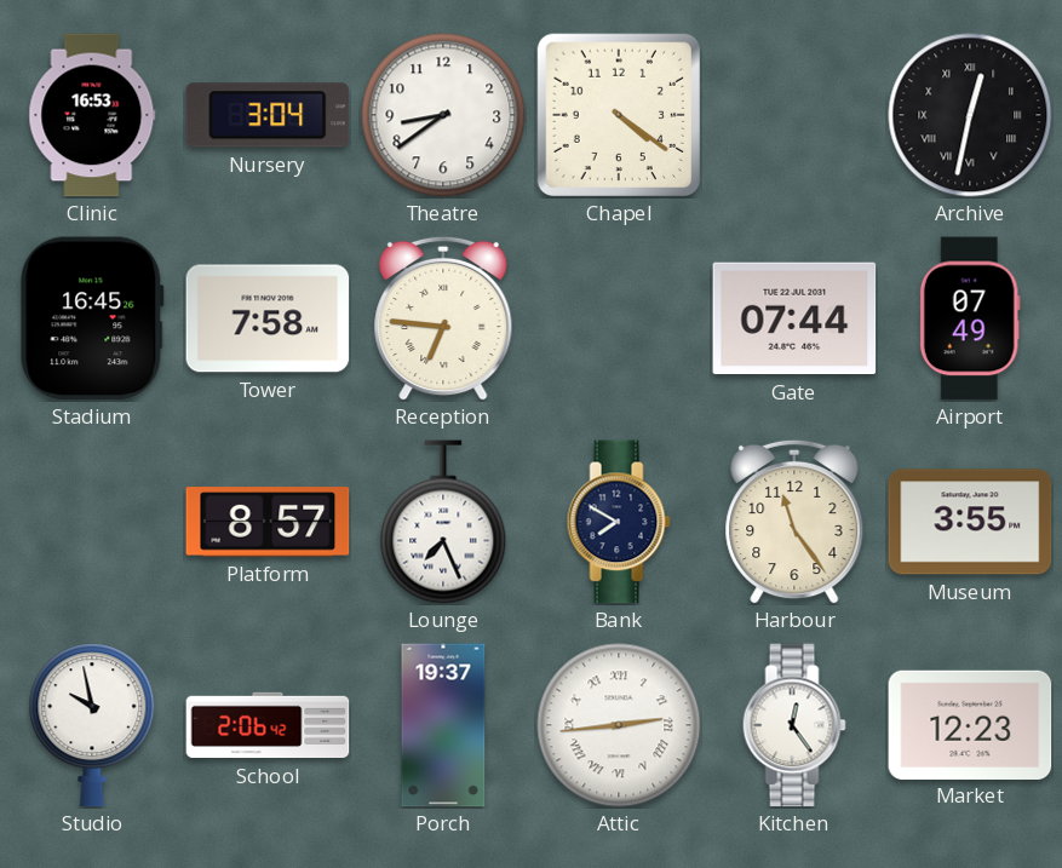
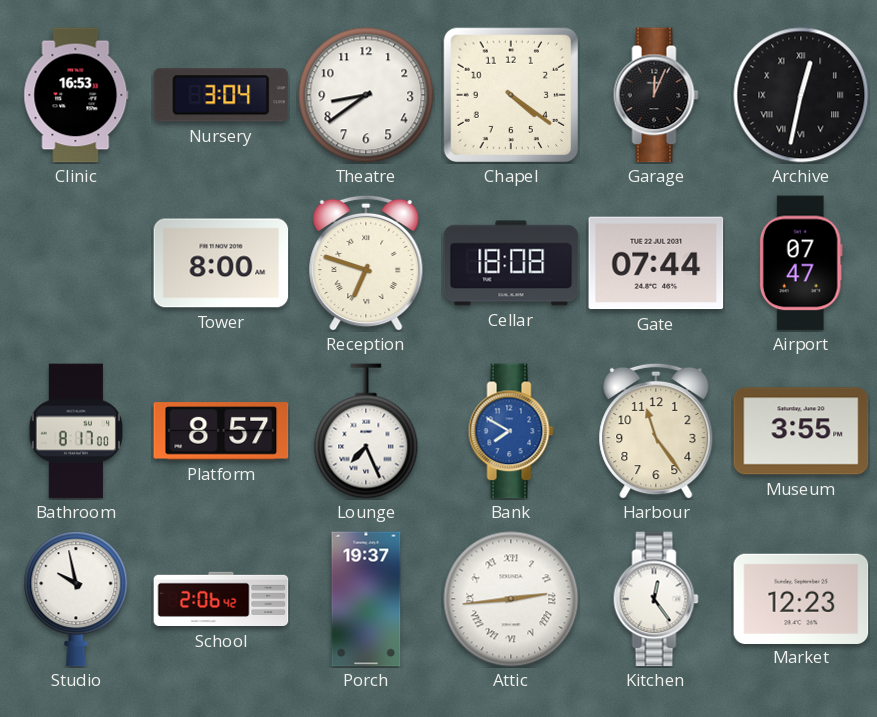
Garage: none -> 12:04
Stadium: 16:45 -> none
Tower: 7:58 -> 8:00
Reception: 6:46 -> 6:48
Cellar: none -> 18:08
Airport: 07:49 -> 07:47
Bathroom: none -> 8:17
Bank dial: navy -> blue
